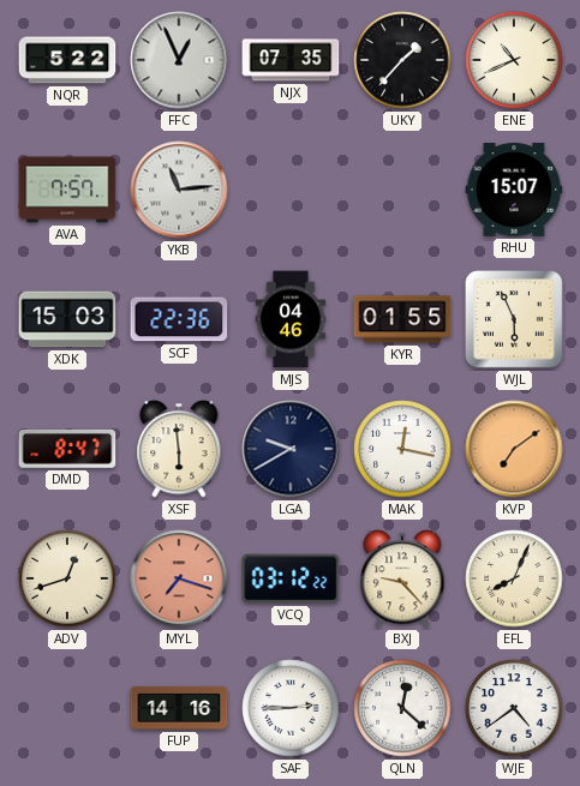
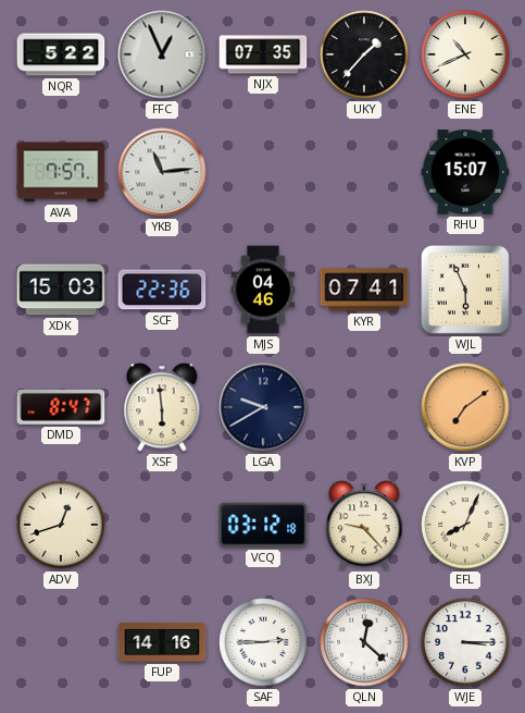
KYR: 01:55 -> 07:41
MAK: 12:17 -> none
MYL: 7:18 -> none
VCQ: 03:12:22 -> 03:12:18
WJE: 4:39 -> 3:15
